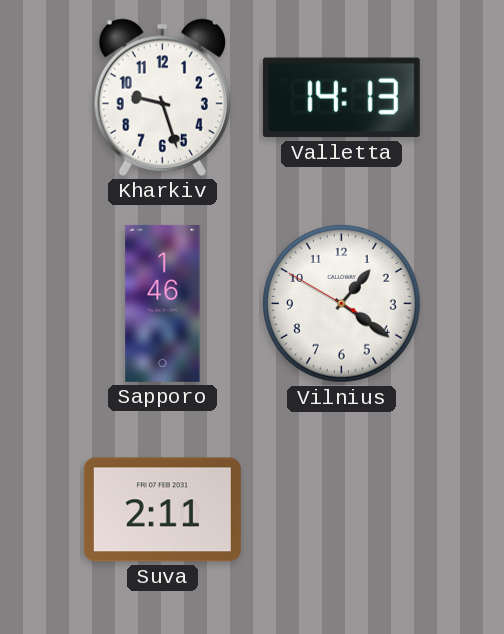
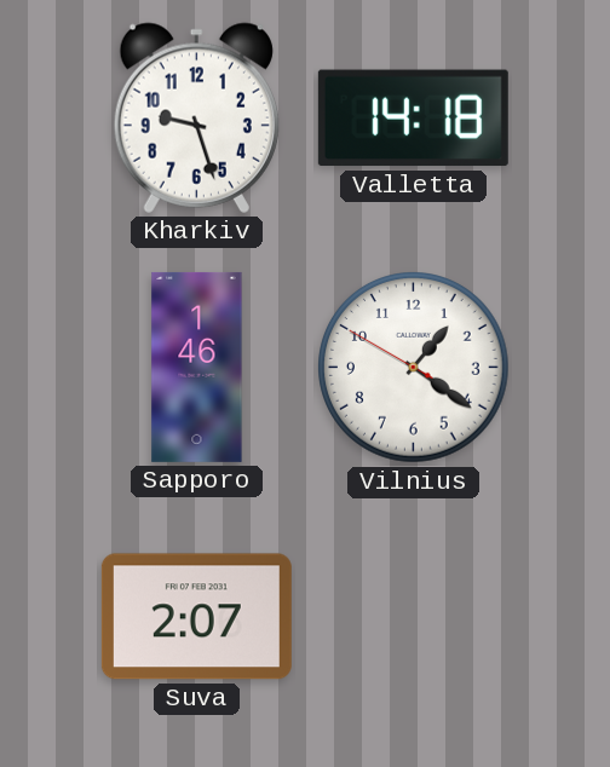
Valletta: 14:13 -> 14:18
Suva: 2:11 -> 2:07
